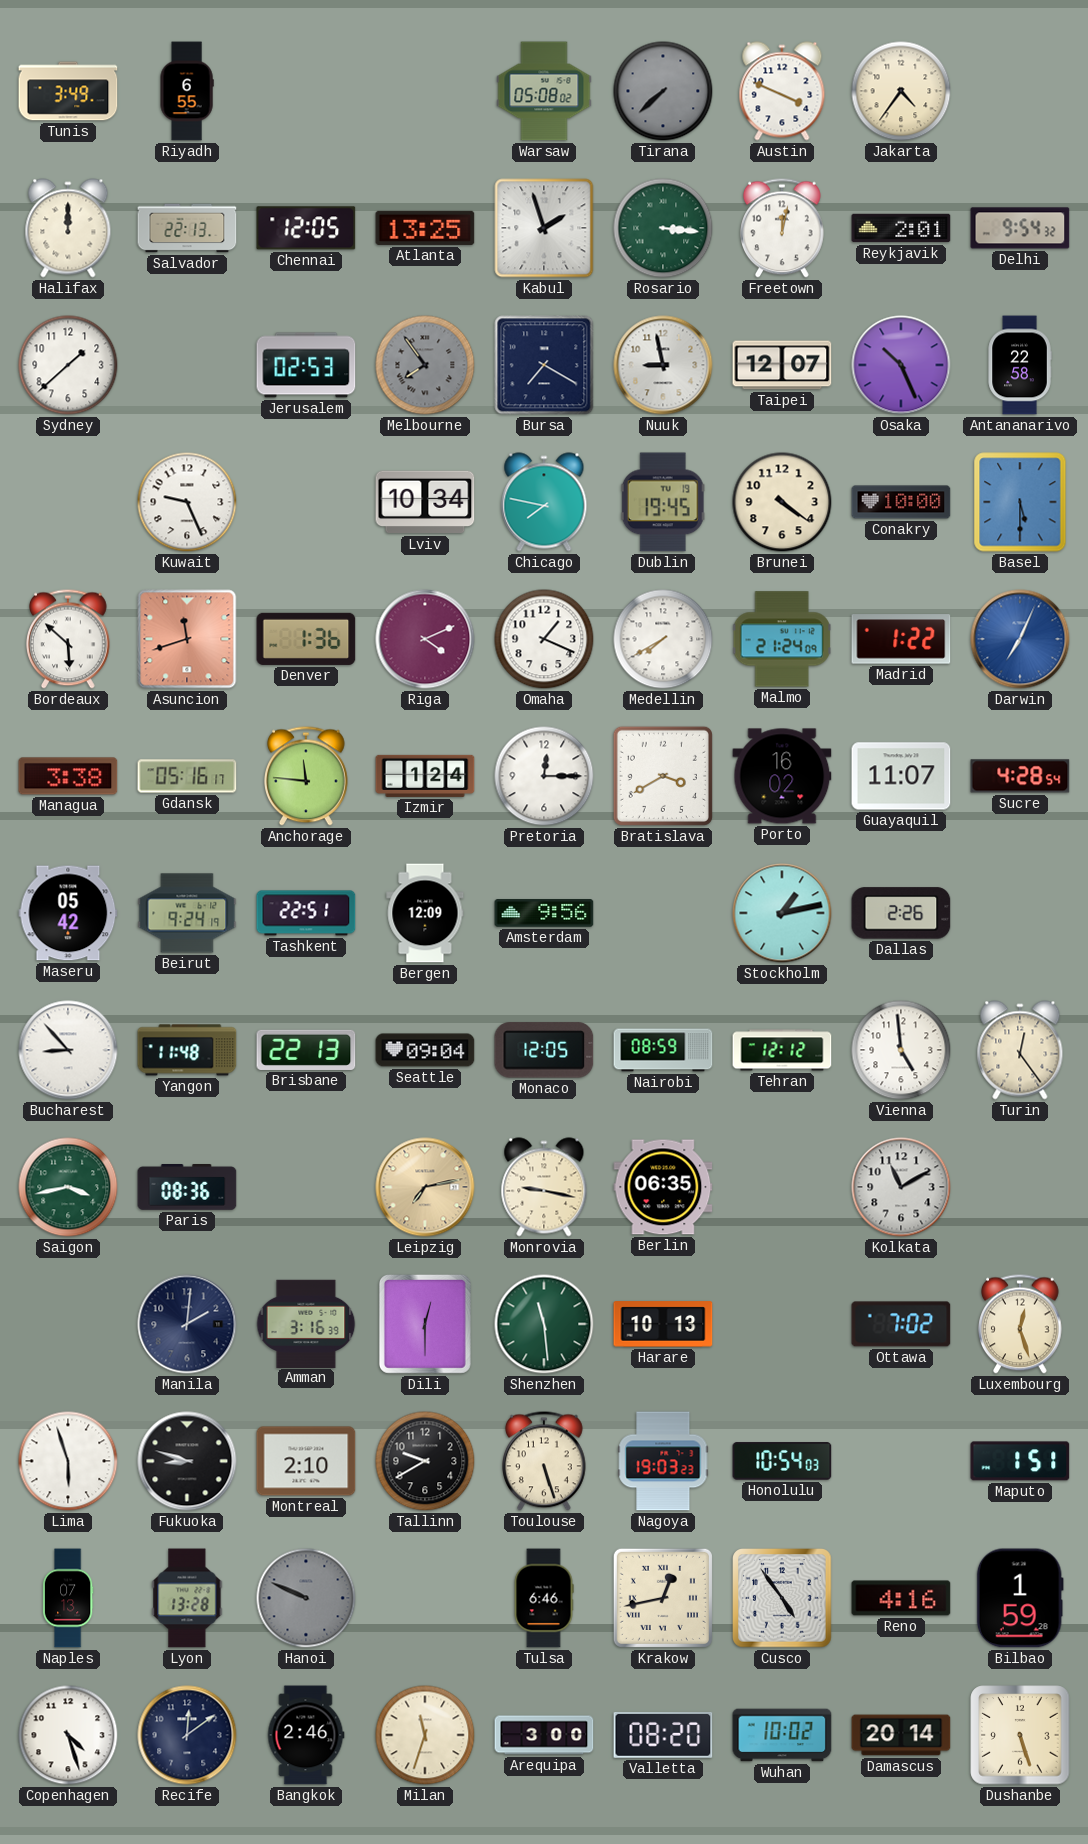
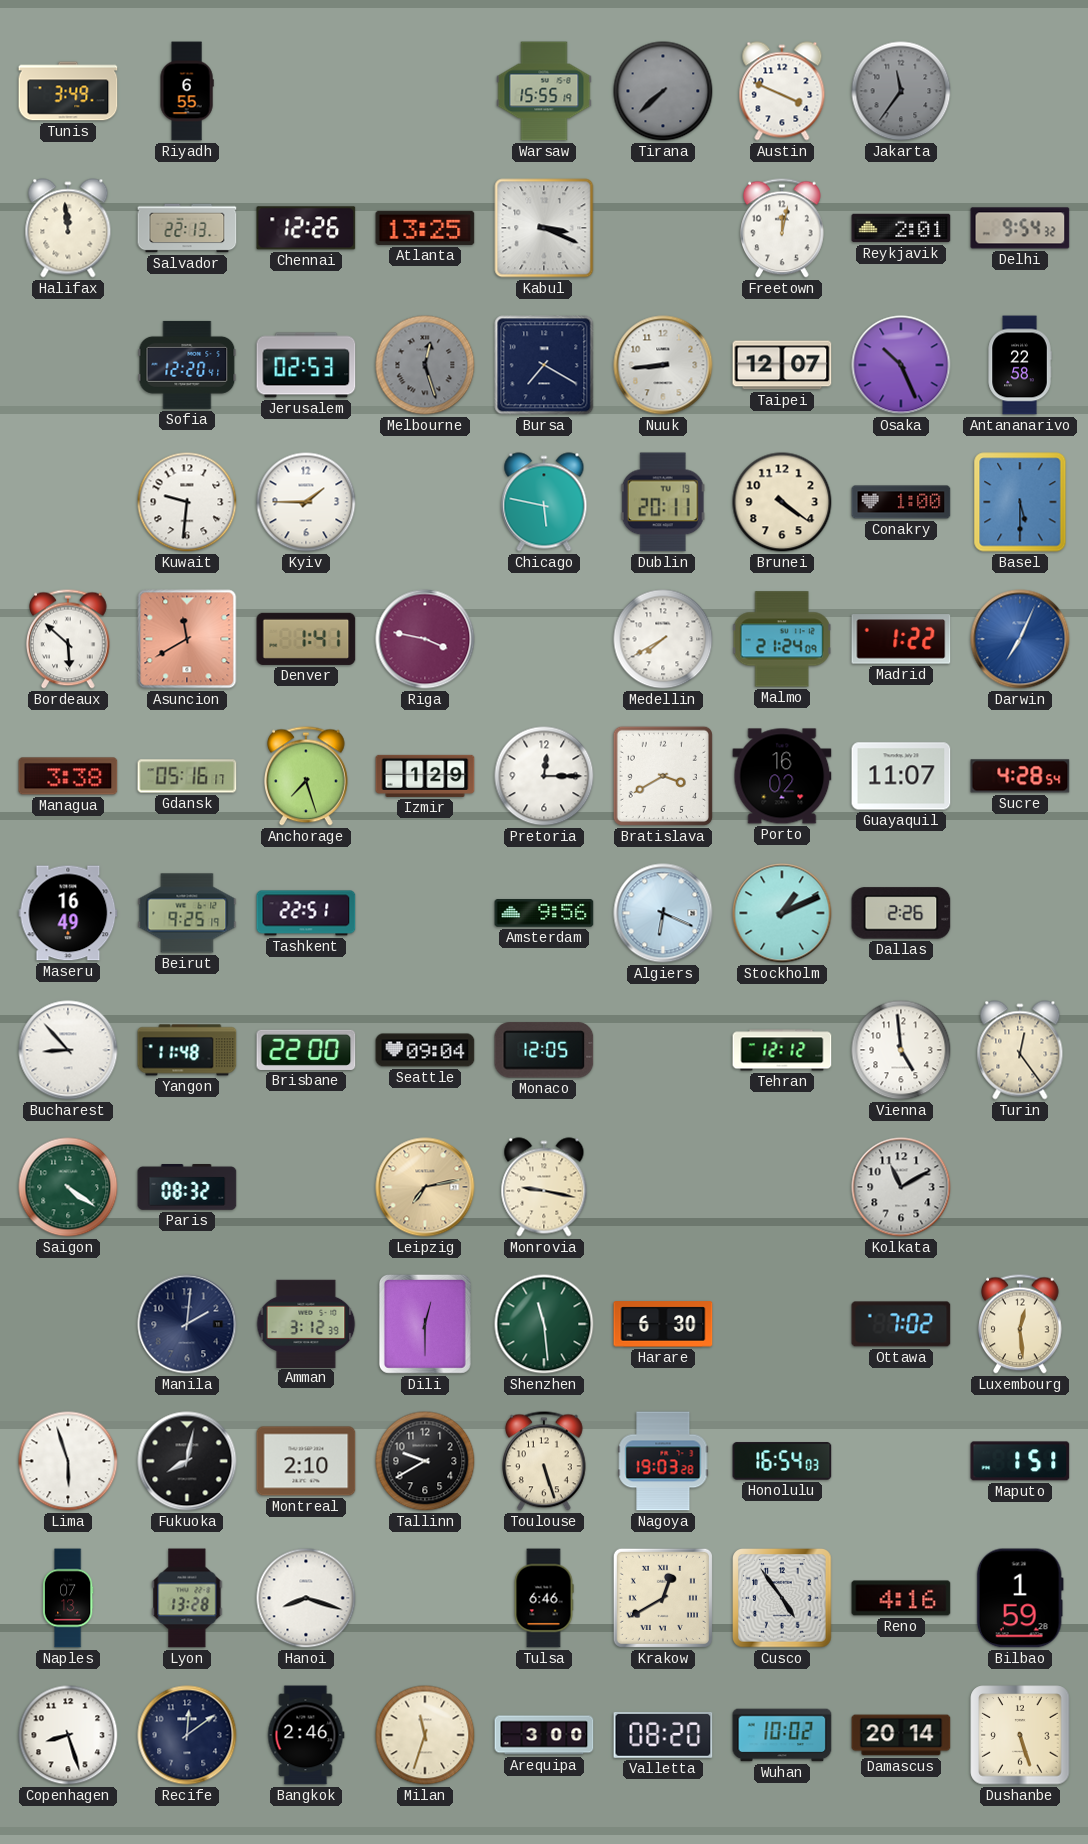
Warsaw: 05:08 -> 15:55
Jakarta: 4:36 -> 11:36
Jakarta dial: cream -> grey
Halifax: 12:00 -> 11:59
Chennai: 12:05 -> 12:26
Kabul: 1:57 -> 3:19
Rosario: 3:16 -> none
Sydney: 1:38 -> none
Sofia: none -> 12:20
Melbourne: 7:54 -> 12:27
Nuuk: 8:58 -> 8:44
Kuwait: 9:26 -> 9:31
Kyiv: none -> 1:45
Lviv: 10:34 -> none
Chicago: 7:47 -> 5:47
Dublin: 19:45 -> 20:11
Conakry: 10:00 -> 1:00
Asuncion: 11:42 -> 11:40
Denver: 1:36 -> 1:41
Riga: 4:11 -> 3:47
Omaha: 1:19 -> none
Anchorage: 11:46 -> 7:27
Izmir: 1:24 -> 1:29
Maseru: 05:42 -> 16:49
Beirut: 9:24 -> 9:25
Bergen: 12:09 -> none
Algiers: none -> 6:19
Stockholm: 1:13 -> 1:11
Brisbane: 22:13 -> 22:00
Nairobi: 08:59 -> none
Saigon: 3:43 -> 4:21
Paris: 08:36 -> 08:32
Berlin: 06:35 -> none
Amman: 3:16 -> 3:12
Harare: 10:13 -> 6:30
Luxembourg: 12:27 -> 12:29
Fukuoka: 8:48 -> 8:02
Nagoya: 19:03:23 -> 19:03:28
Honolulu: 10:54 -> 16:54
Hanoi: 9:49 -> 8:18
Hanoi dial: grey -> white
Krakow: 12:43 -> 12:40
Copenhagen: 4:27 -> 8:27
